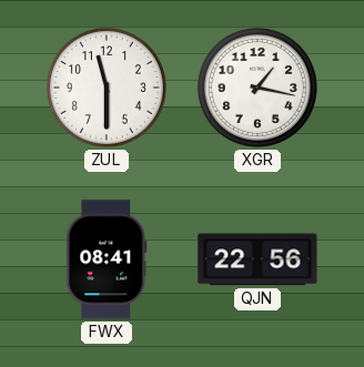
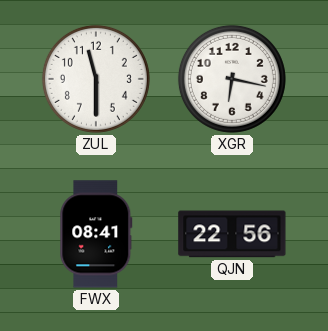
XGR: 1:17 -> 6:17
